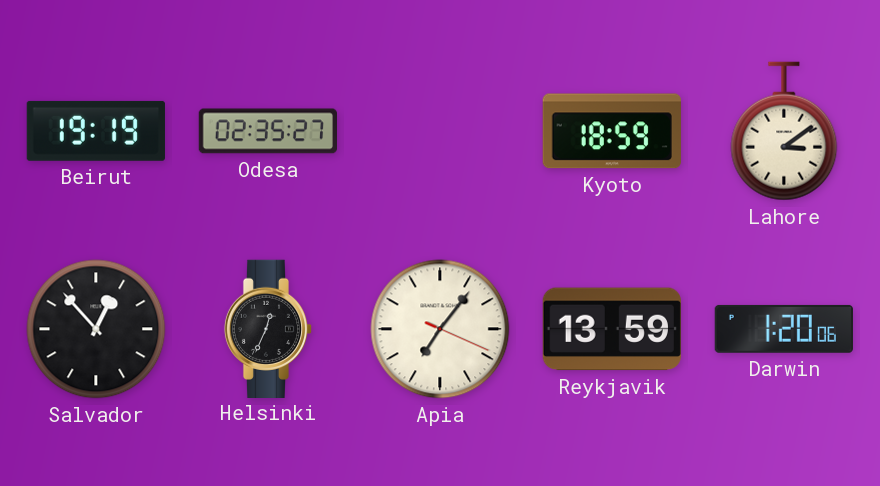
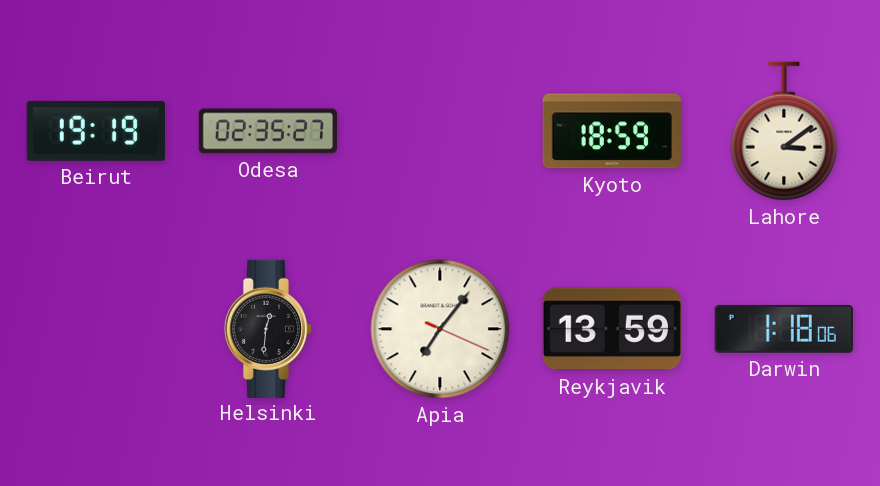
Salvador: 12:53 -> none
Helsinki: 12:34 -> 12:31
Darwin: 1:20 -> 1:18
